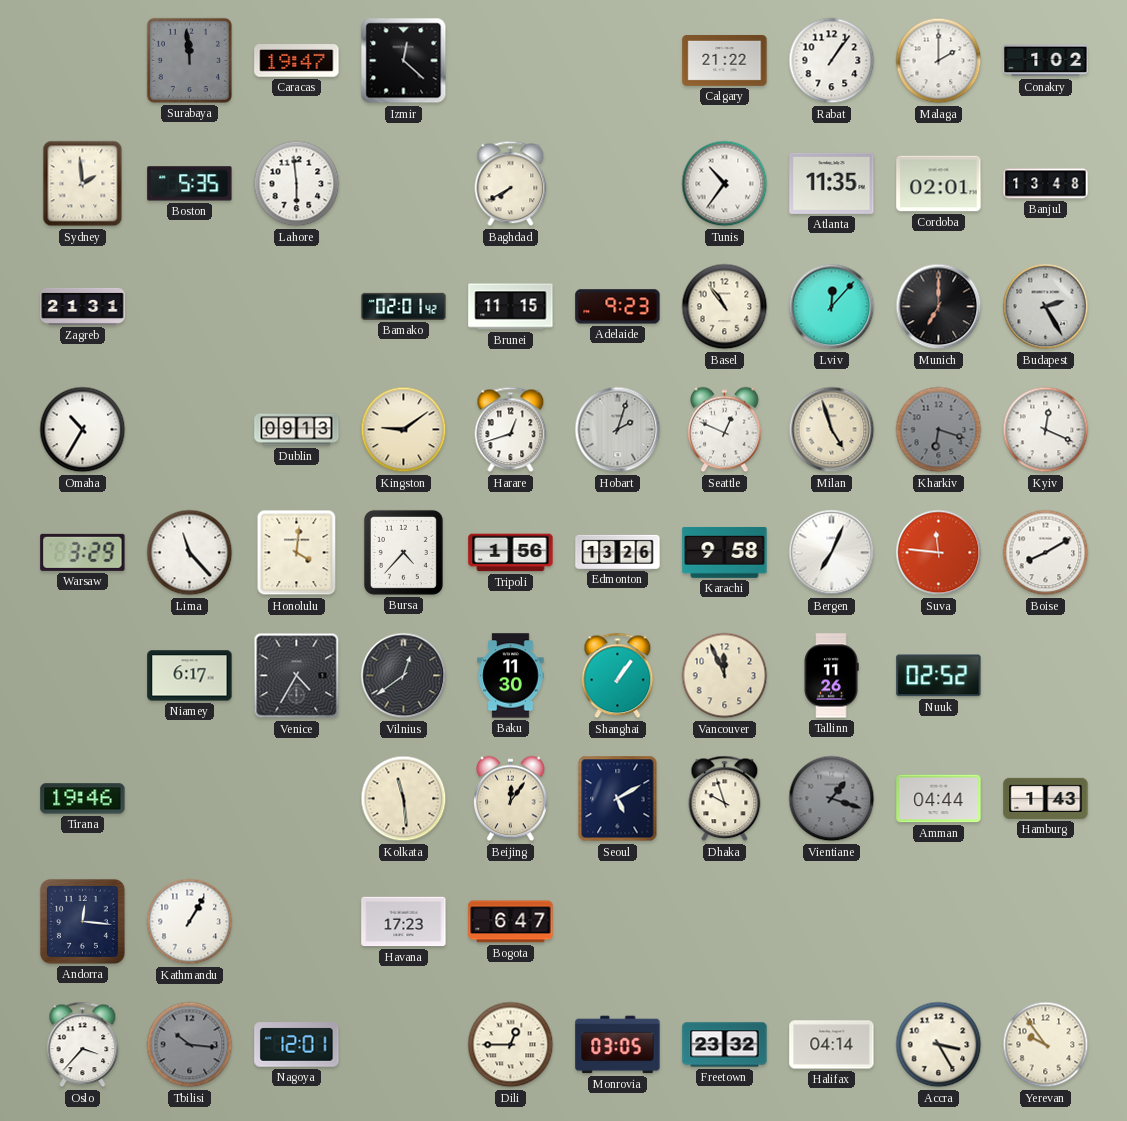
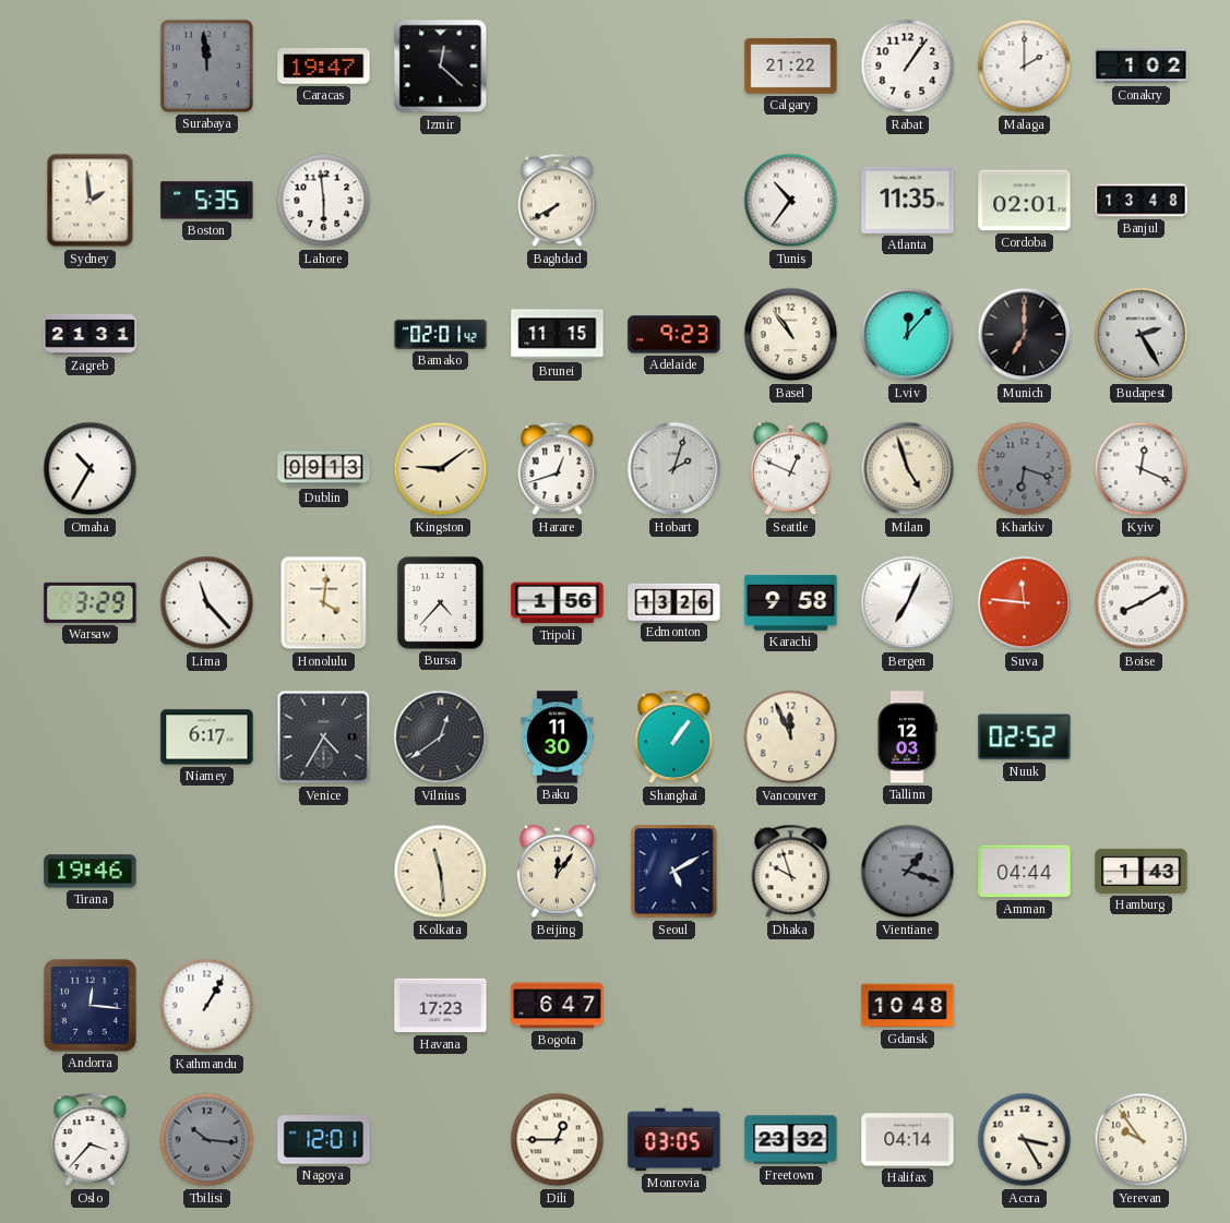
Tallinn: 11:26 -> 12:03
Gdansk: none -> 10:48
